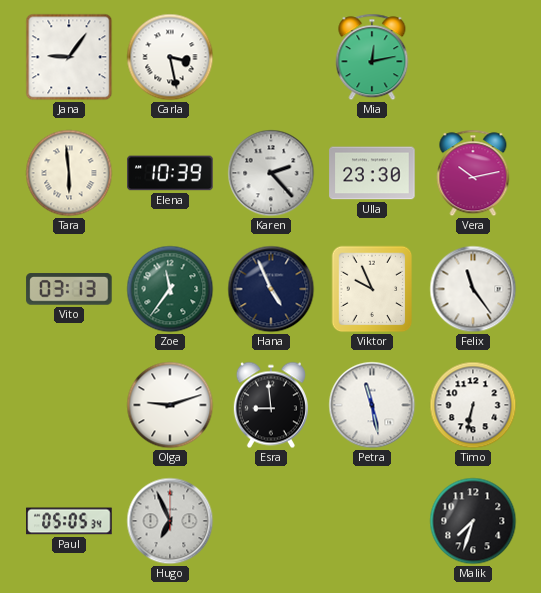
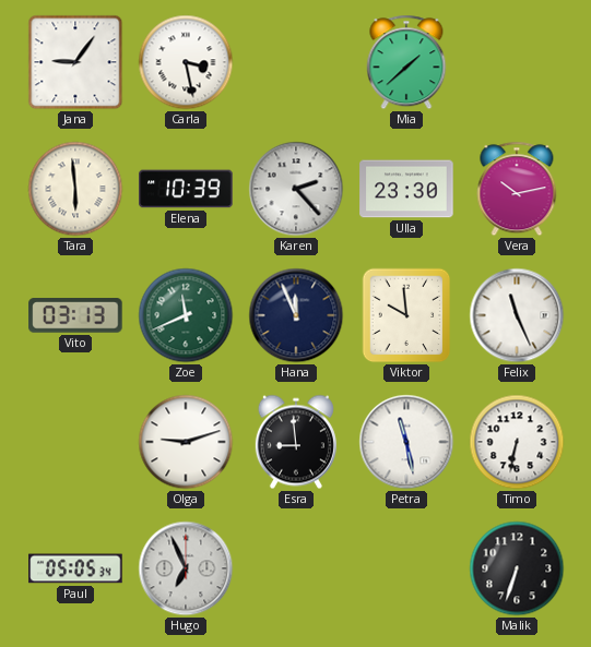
Mia: 12:13 -> 1:38
Zoe: 11:36 -> 11:41
Hana: 4:56 -> 11:56
Viktor: 9:56 -> 9:59
Felix: 11:24 -> 11:26
Malik: 7:33 -> 6:33
